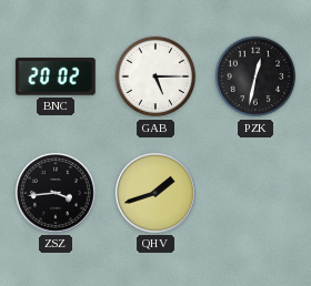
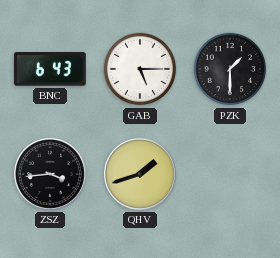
BNC: 20:02 -> 6:43
PZK: 12:32 -> 1:30
